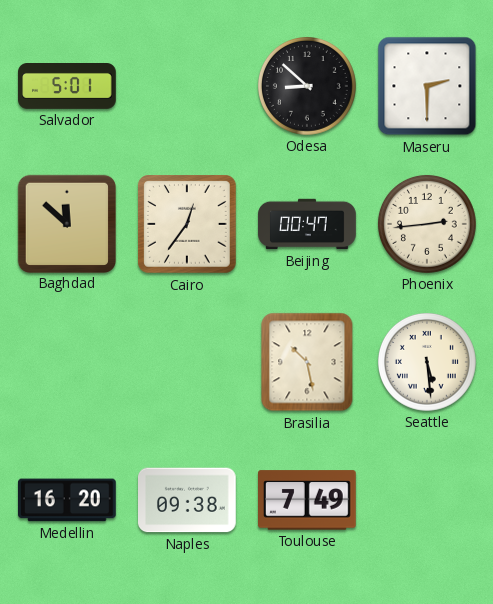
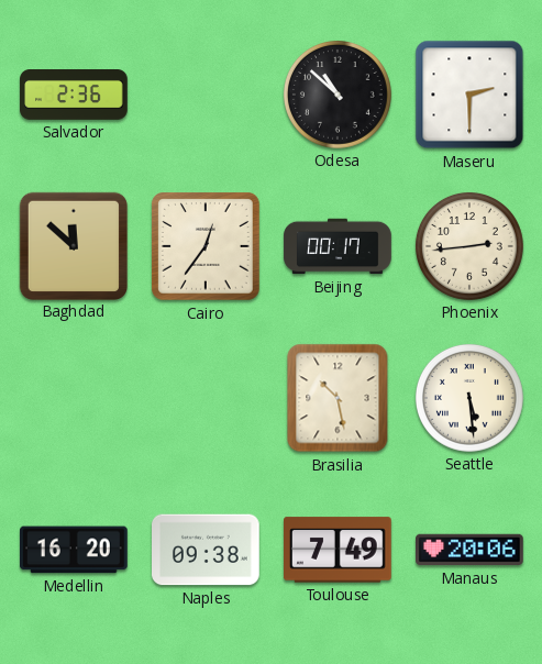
Salvador: 5:01 -> 2:36
Odesa: 8:52 -> 10:52
Beijing: 00:47 -> 00:17
Manaus: none -> 20:06
